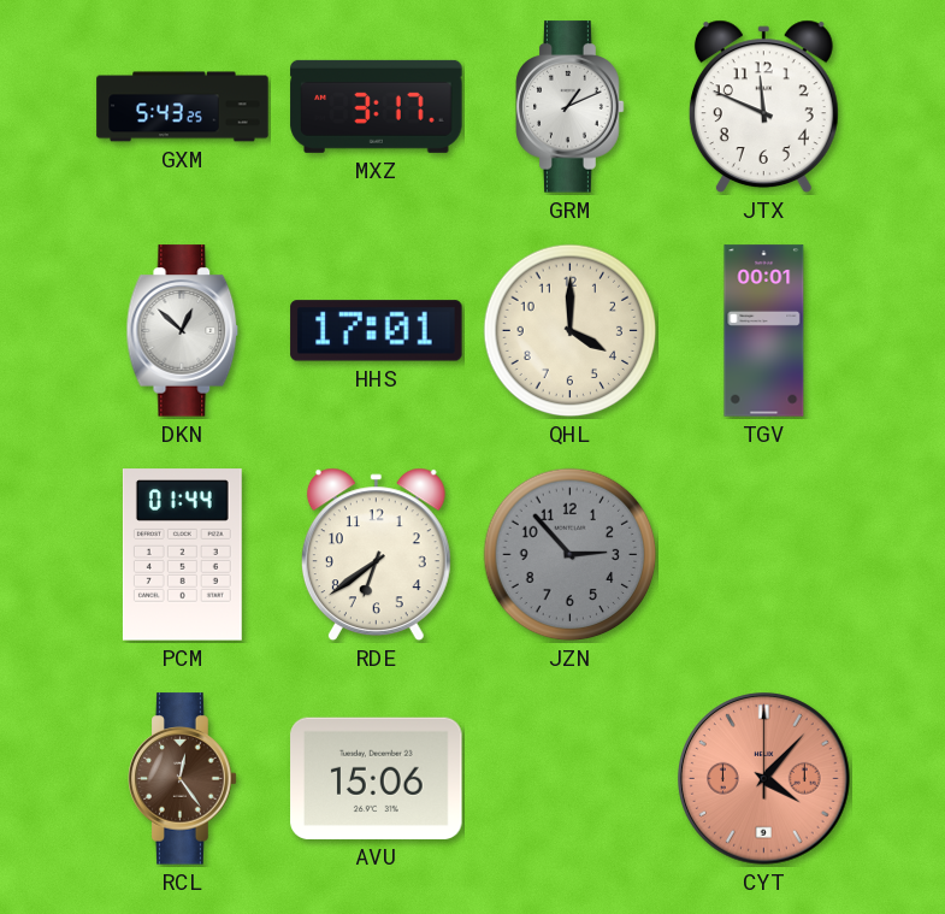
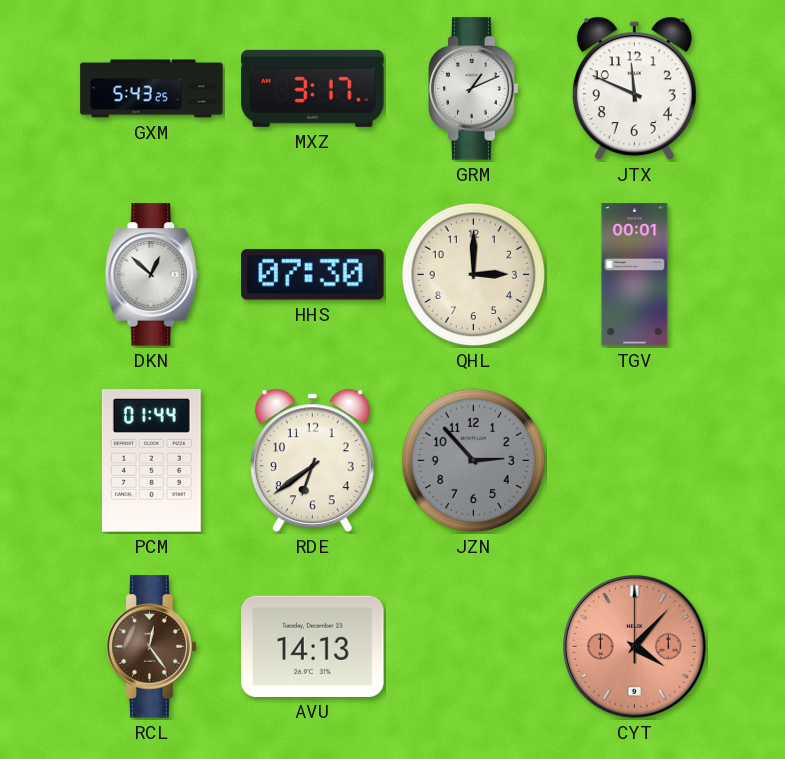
HHS: 17:01 -> 07:30
QHL: 4:00 -> 3:00
AVU: 15:06 -> 14:13
